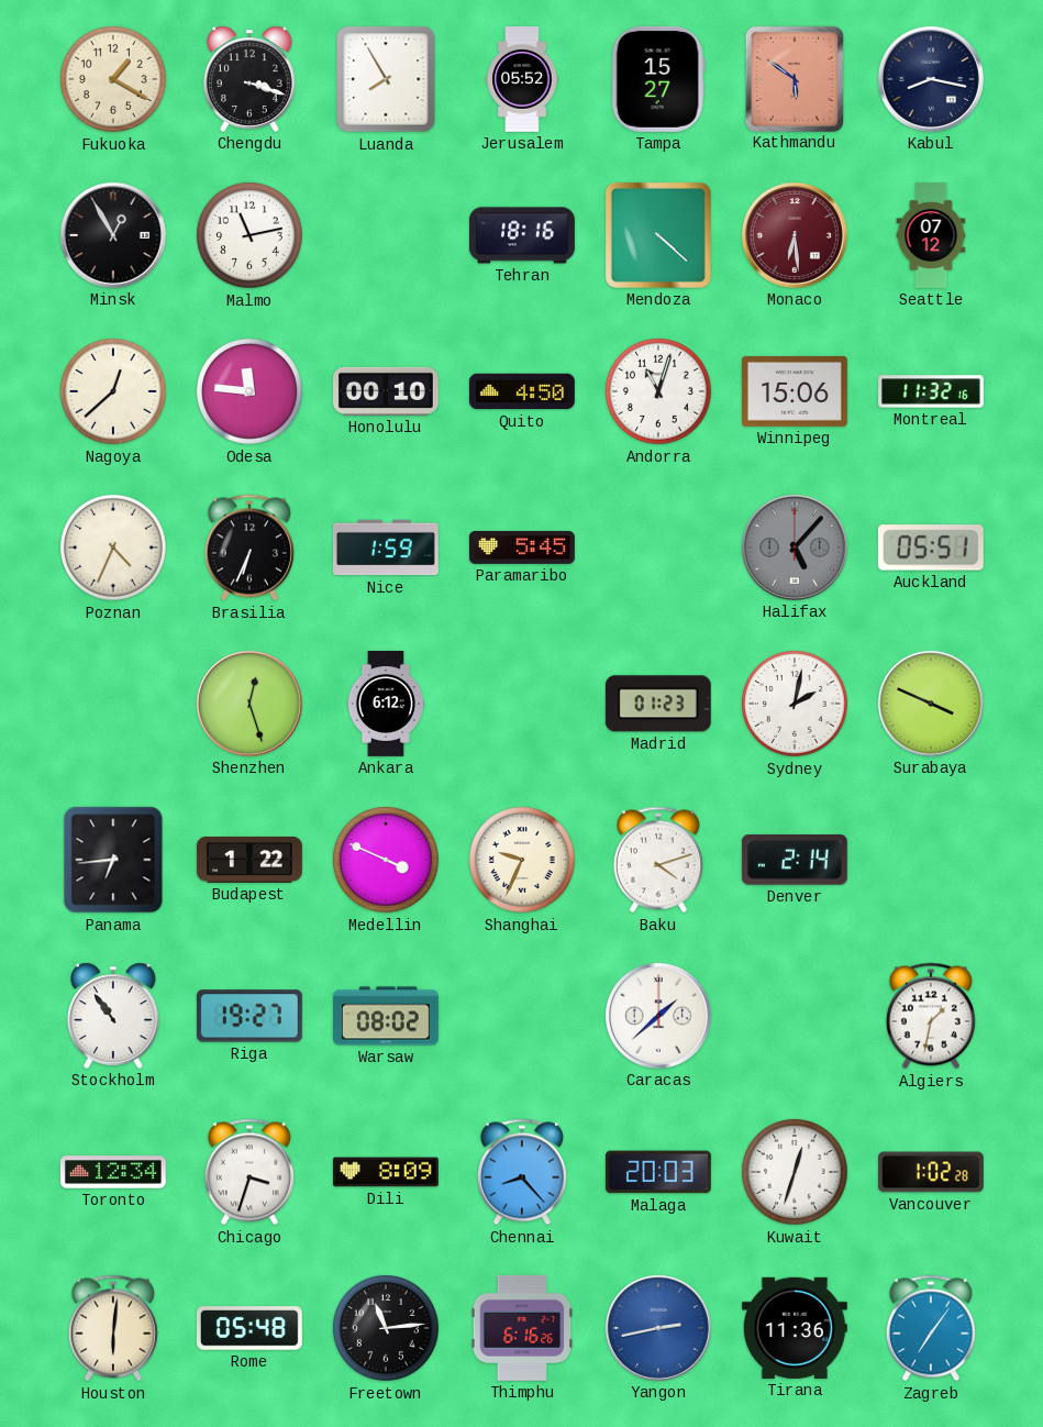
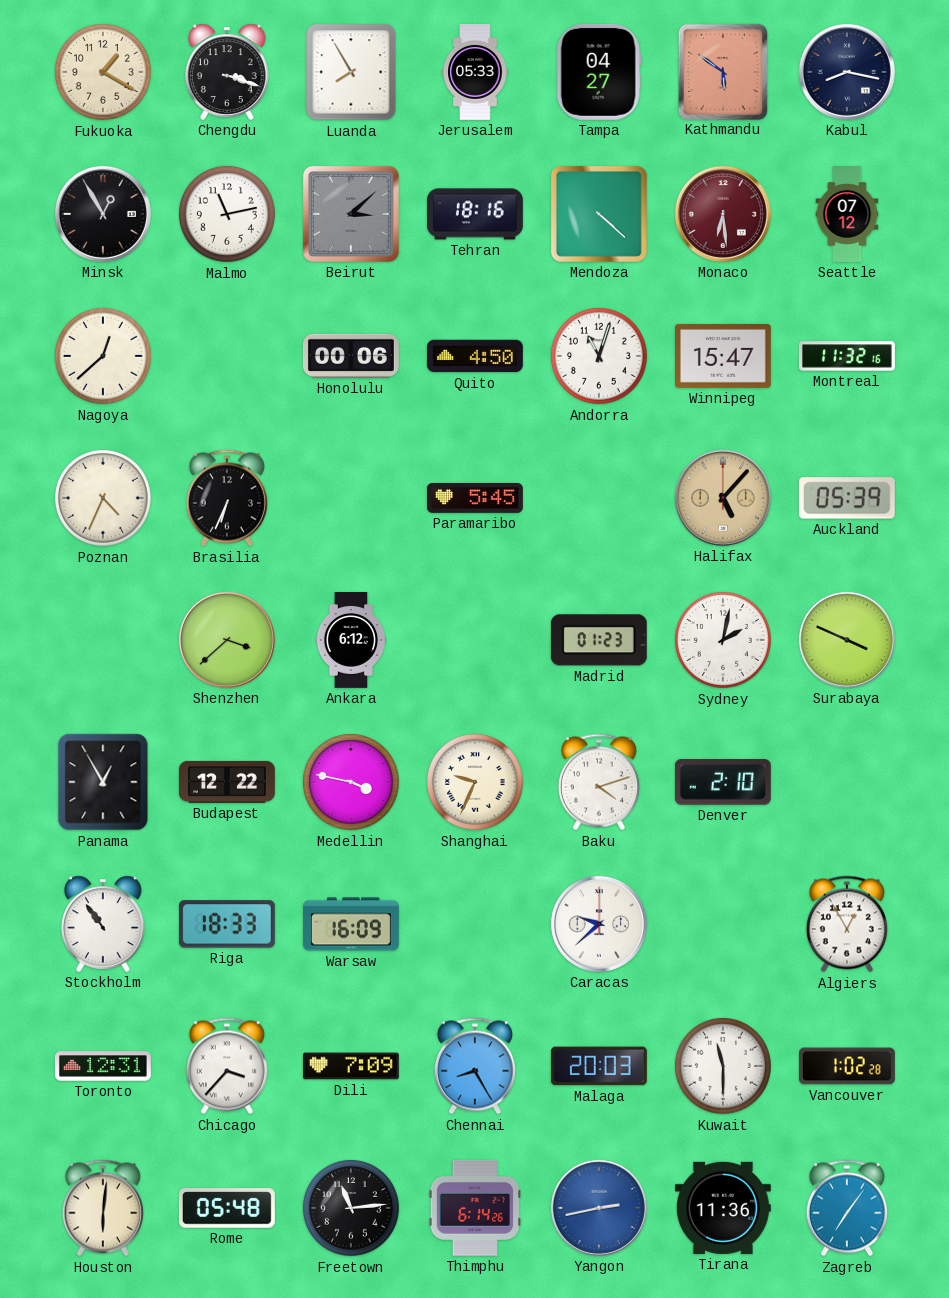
Jerusalem: 05:52 -> 05:33
Tampa: 15:27 -> 04:27
Beirut: none -> 3:08
Odesa: 11:46 -> none
Honolulu: 00:10 -> 00:06
Winnipeg: 15:06 -> 15:47
Nice: 1:59 -> none
Halifax dial: grey -> champagne
Auckland: 05:51 -> 05:39
Shenzhen: 12:27 -> 3:38
Panama: 6:44 -> 12:55
Budapest: 1:22 -> 12:22
Medellin: 3:49 -> 3:47
Denver: 2:14 -> 2:10
Riga: 19:27 -> 18:33
Warsaw: 08:02 -> 16:09
Caracas: 1:38 -> 9:38
Algiers: 1:32 -> 12:55
Toronto: 12:34 -> 12:31
Chicago: 3:33 -> 3:37
Dili: 8:09 -> 7:09
Chennai: 8:23 -> 8:25
Kuwait: 12:33 -> 11:30
Thimphu: 6:16 -> 6:14
